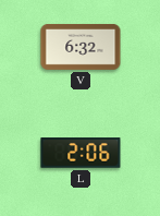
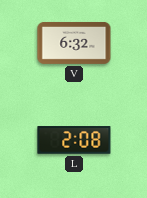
L: 2:06 -> 2:08
